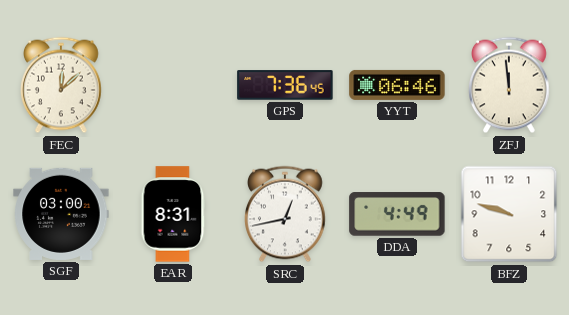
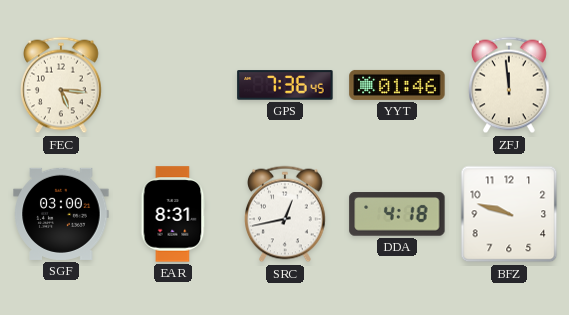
FEC: 12:08 -> 5:16
YYT: 06:46 -> 01:46
DDA: 4:49 -> 4:18
